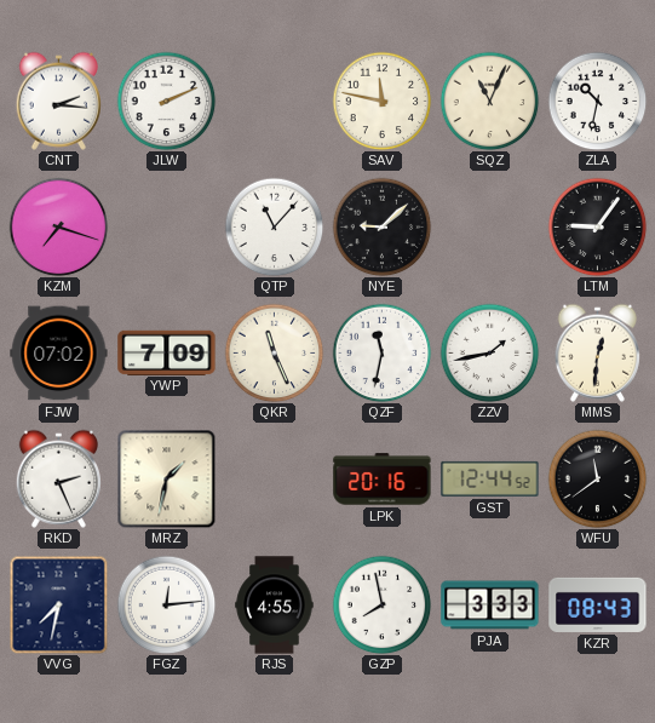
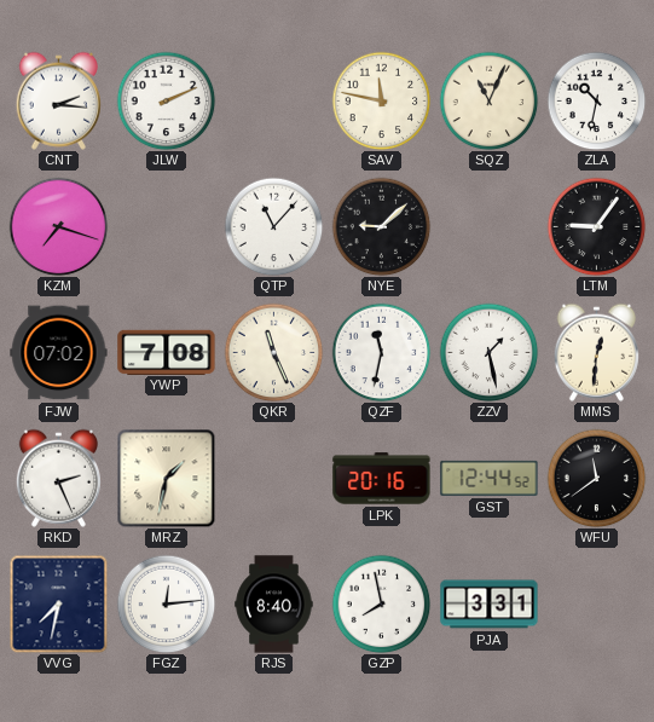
YWP: 7:09 -> 7:08
ZZV: 1:43 -> 1:28
RJS: 4:55 -> 8:40
PJA: 3:33 -> 3:31
KZR: 08:43 -> none
